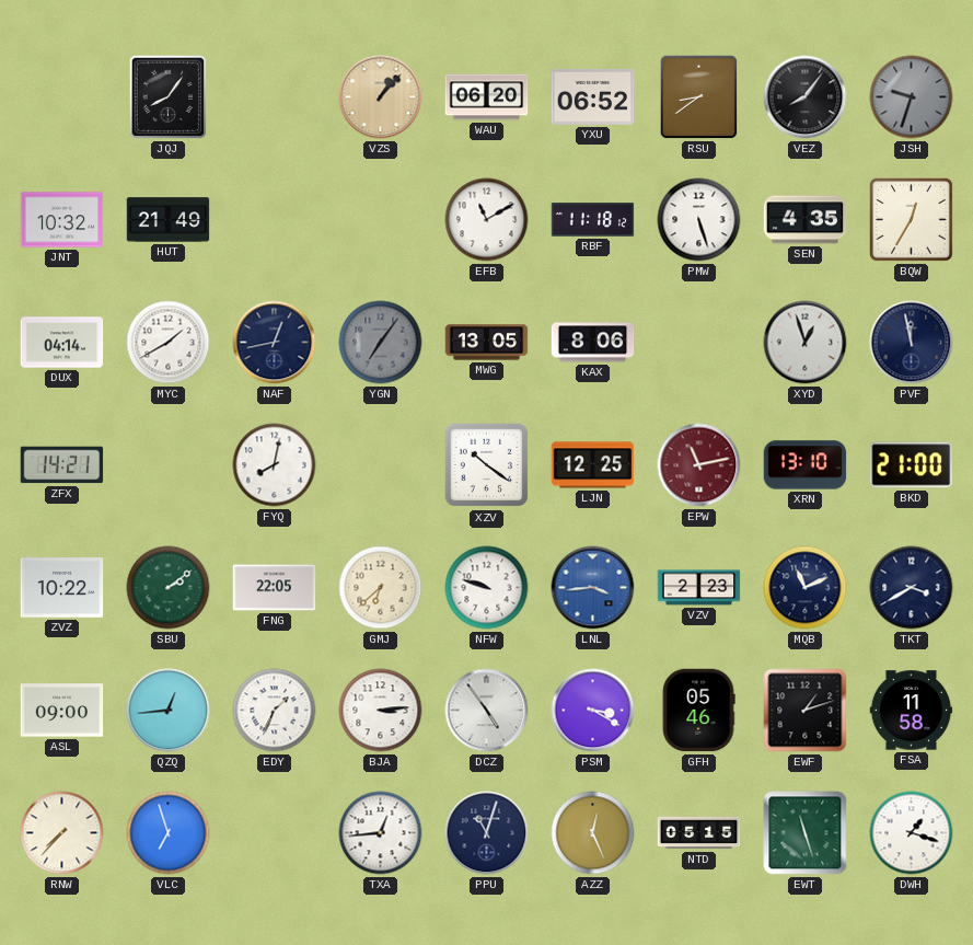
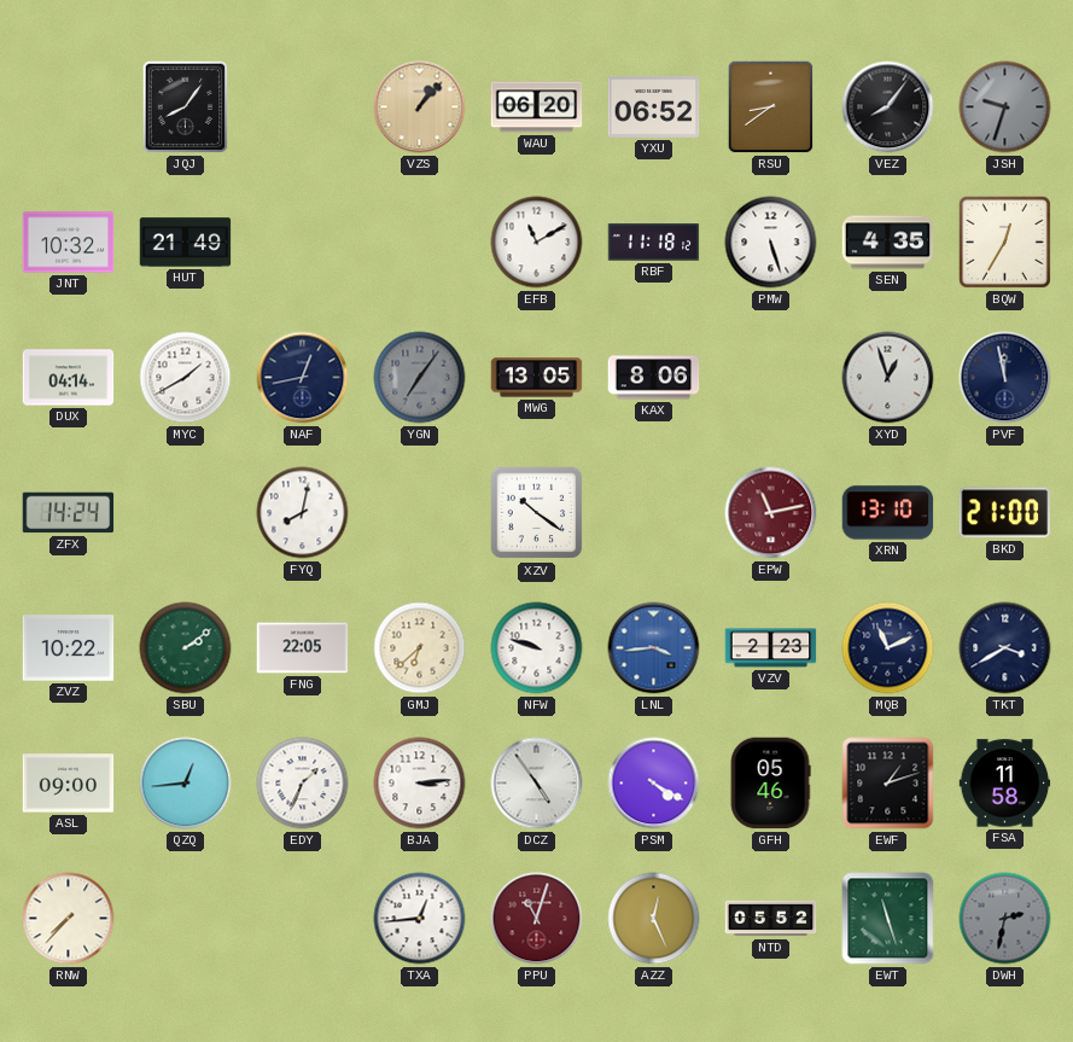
ZFX: 14:21 -> 14:24
LJN: 12:25 -> none
PSM: 3:20 -> 4:20
VLC: 6:57 -> none
PPU dial: navy -> burgundy
NTD: 05:15 -> 05:52
DWH: 1:18 -> 2:32
DWH dial: white -> grey
